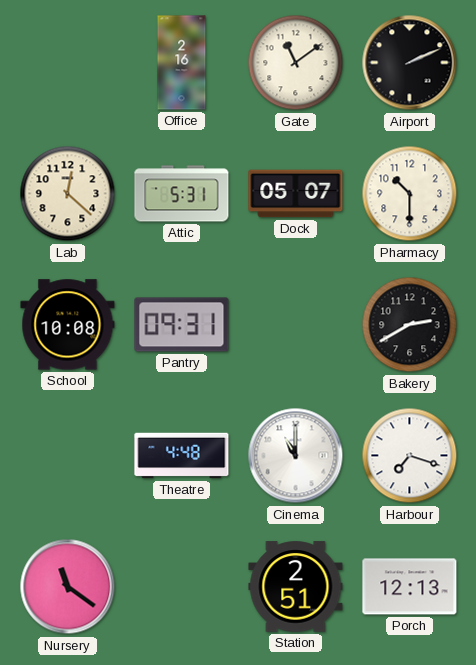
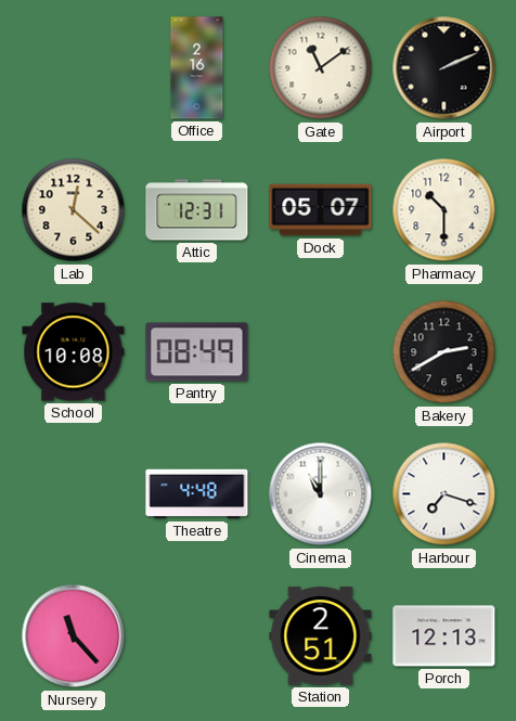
Attic: 5:31 -> 12:31
Pantry: 09:31 -> 08:49
Nursery: 11:21 -> 11:23
